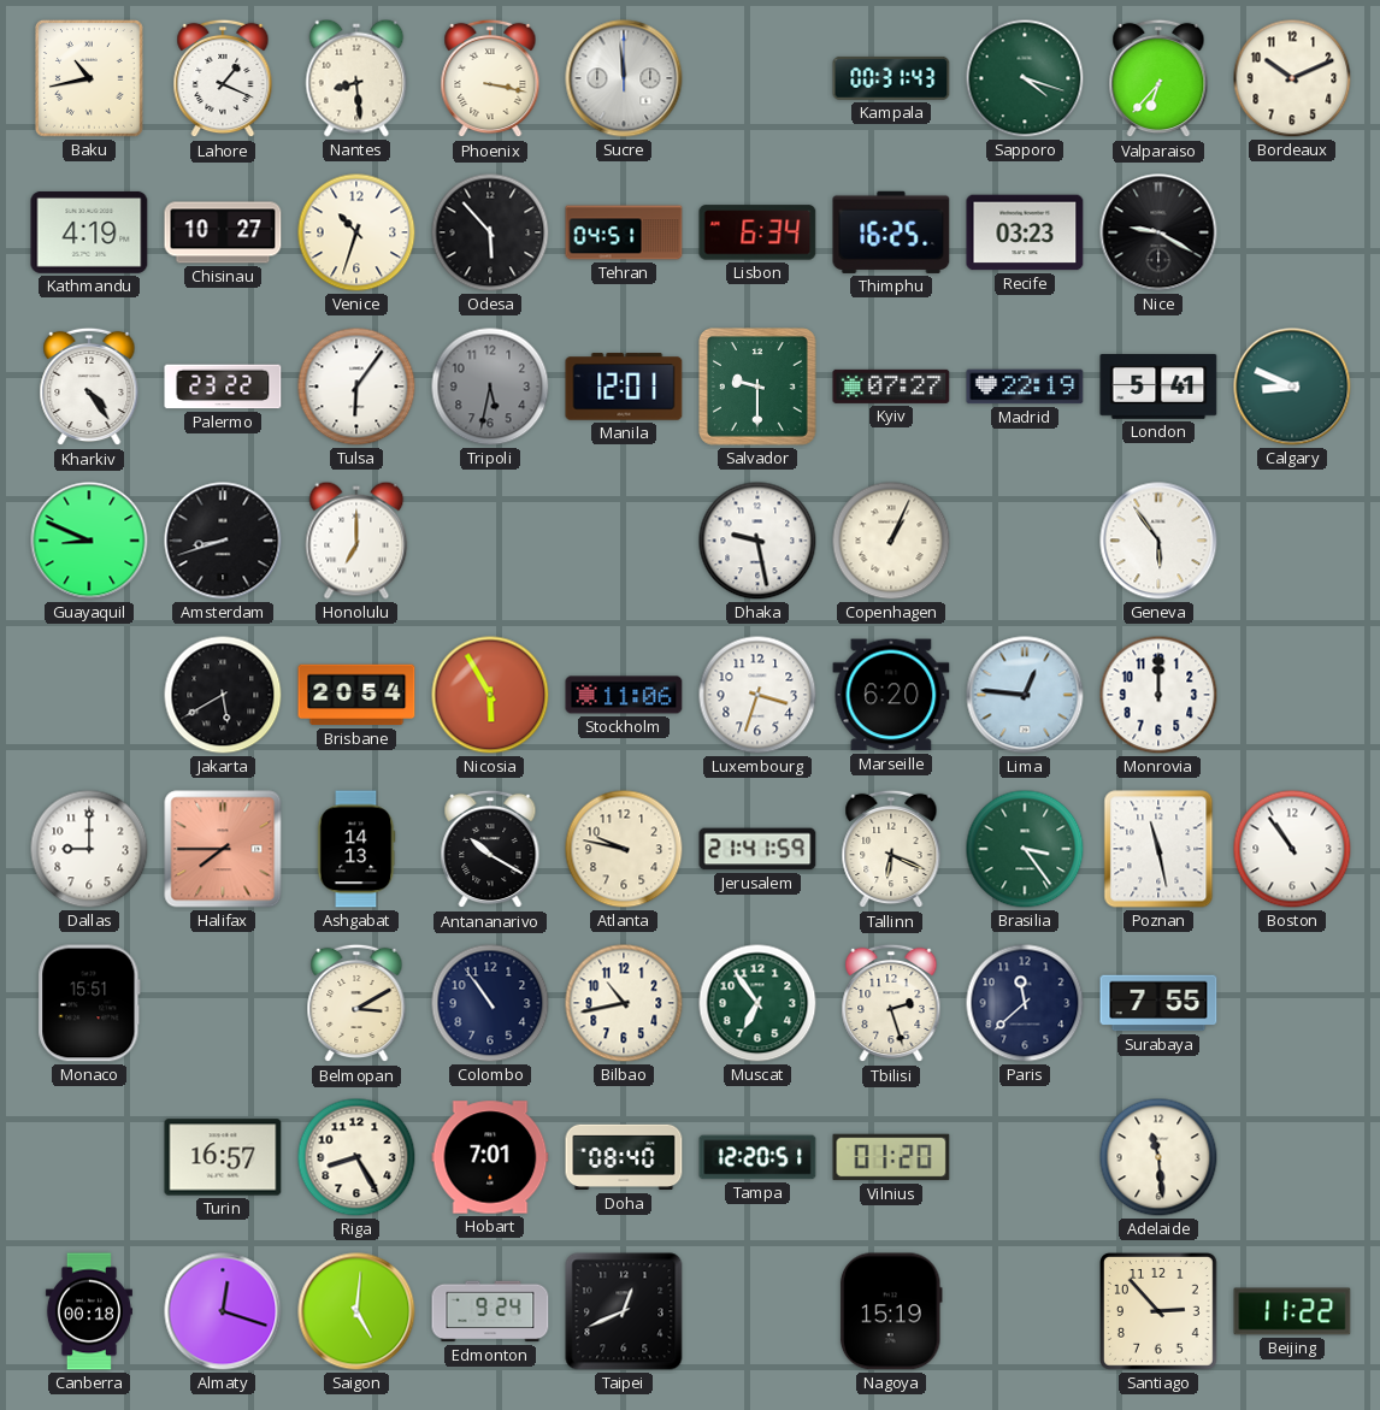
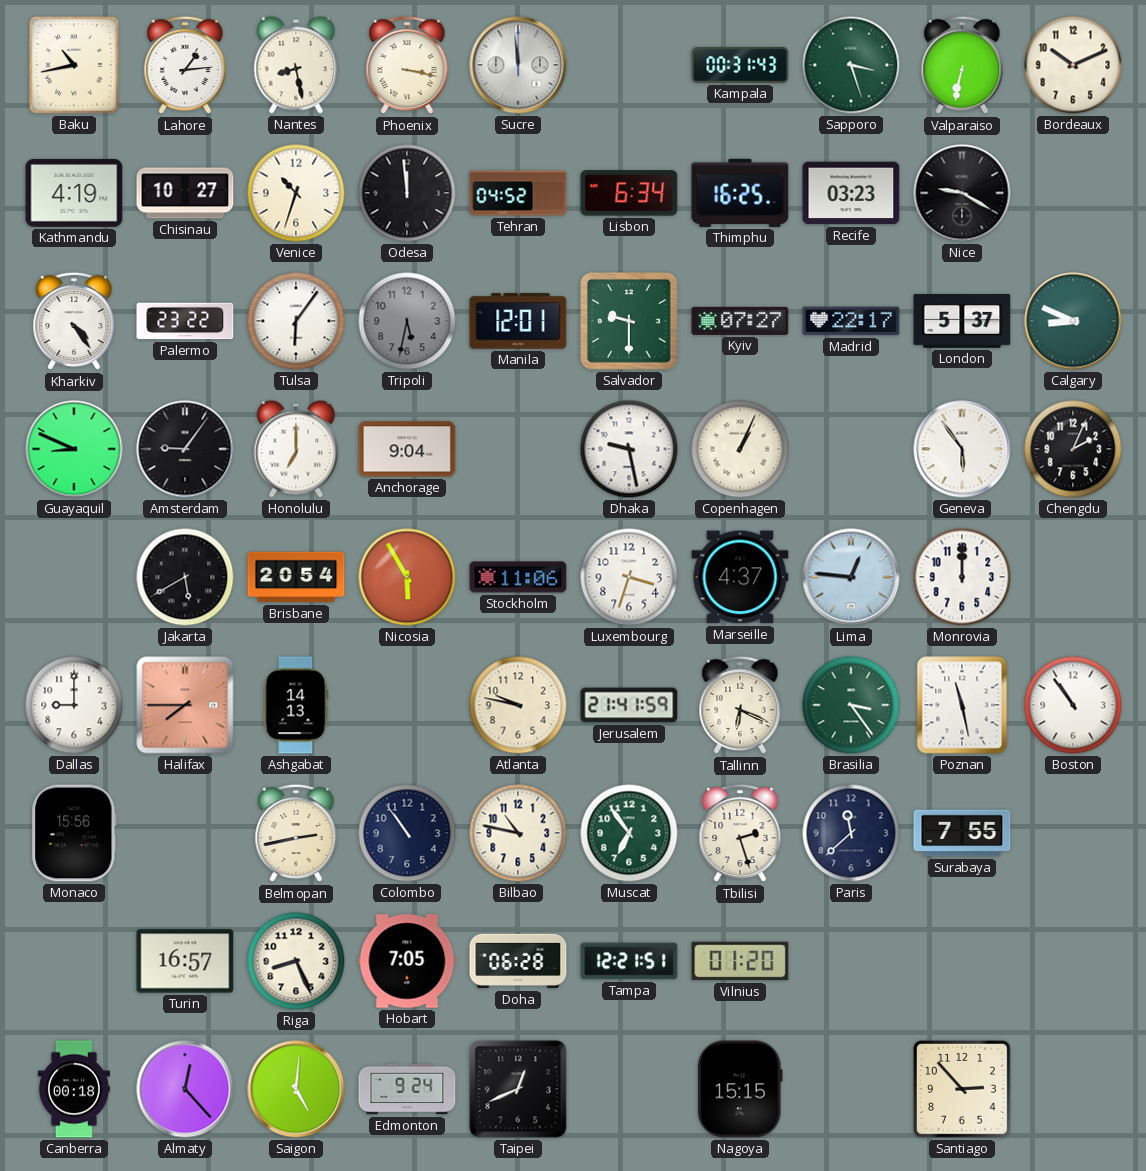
Lahore: 1:19 -> 1:14
Nantes: 8:29 -> 8:28
Sapporo: 4:18 -> 3:27
Valparaiso: 6:37 -> 6:32
Odesa: 5:53 -> 11:59
Tehran: 04:51 -> 04:52
Madrid: 22:19 -> 22:17
London: 5:41 -> 5:37
Amsterdam: 8:42 -> 9:06
Anchorage: none -> 9:04
Chengdu: none -> 2:04
Marseille: 6:20 -> 4:37
Antananarivo: 10:20 -> none
Monaco: 15:51 -> 15:56
Belmopan: 3:10 -> 2:43
Bilbao: 10:43 -> 10:47
Riga: 8:25 -> 8:26
Hobart: 7:01 -> 7:05
Doha: 08:40 -> 06:28
Tampa: 12:20 -> 12:21
Adelaide: 11:29 -> none
Almaty: 12:18 -> 12:23
Nagoya: 15:19 -> 15:15
Beijing: 11:22 -> none
